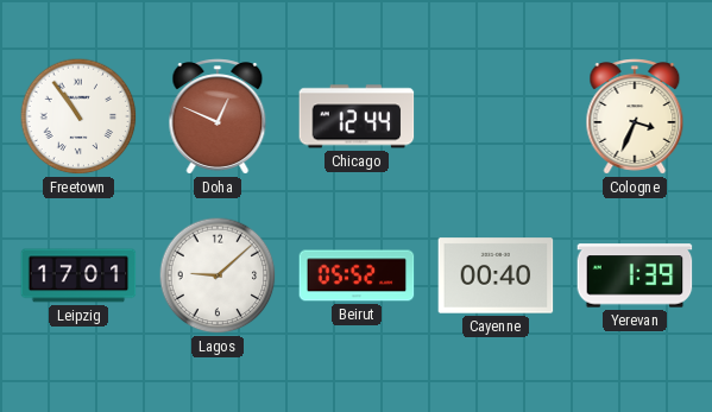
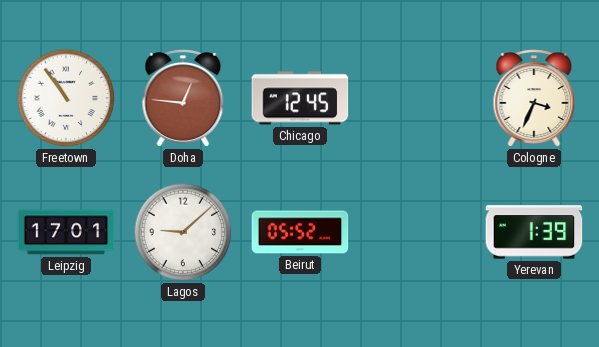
Doha: 12:49 -> 12:46
Chicago: 12:44 -> 12:45
Cayenne: 00:40 -> none
